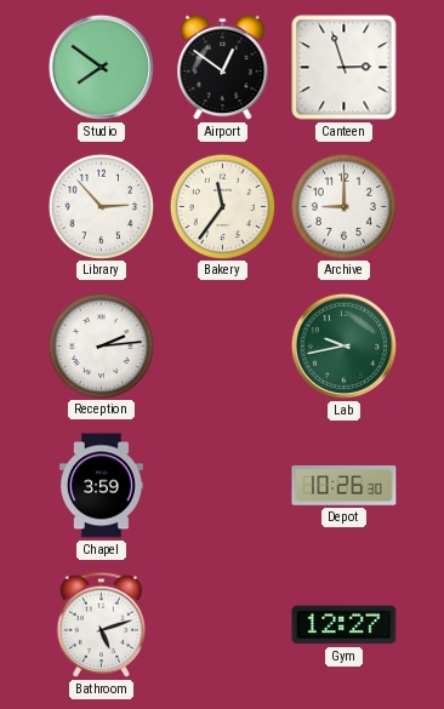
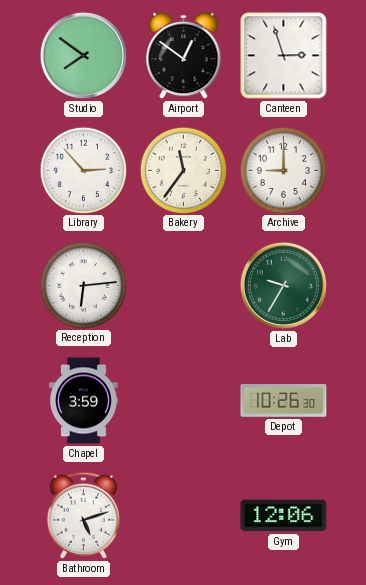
Reception: 2:14 -> 6:14
Lab: 9:43 -> 9:35
Gym: 12:27 -> 12:06
